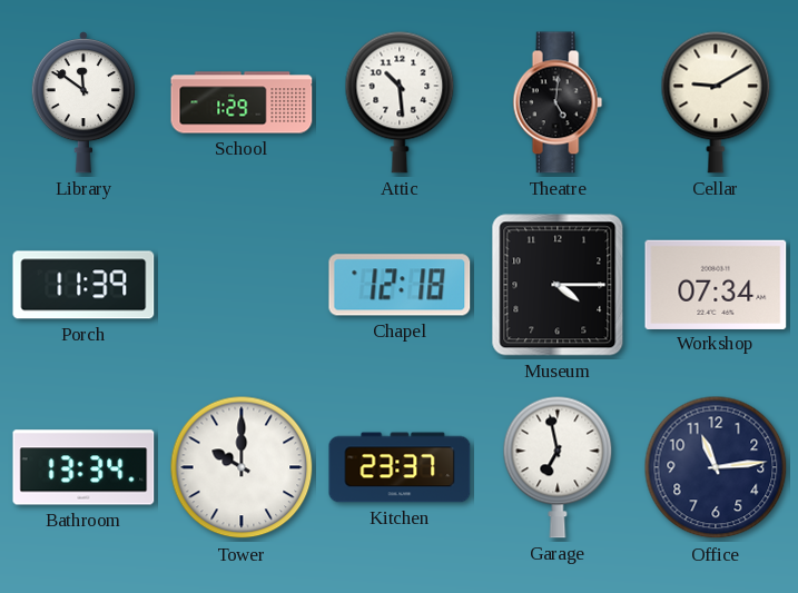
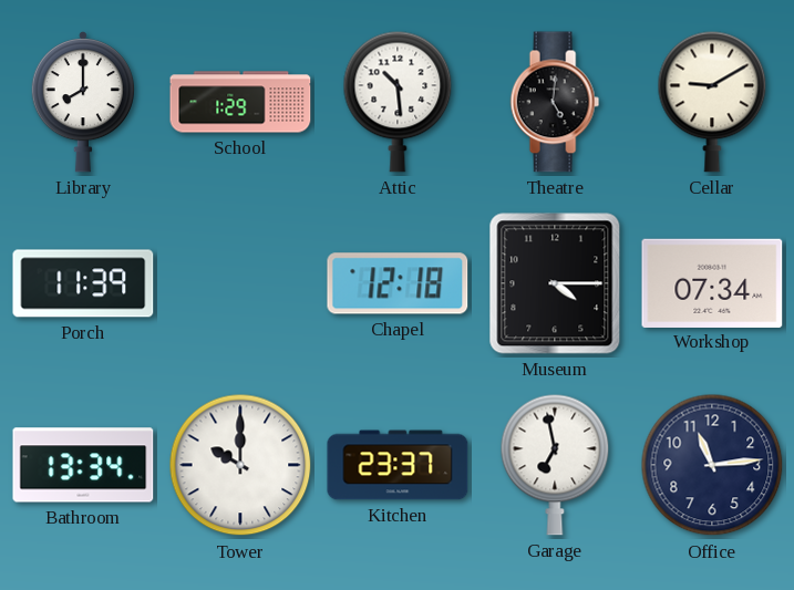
Library: 11:51 -> 8:00
